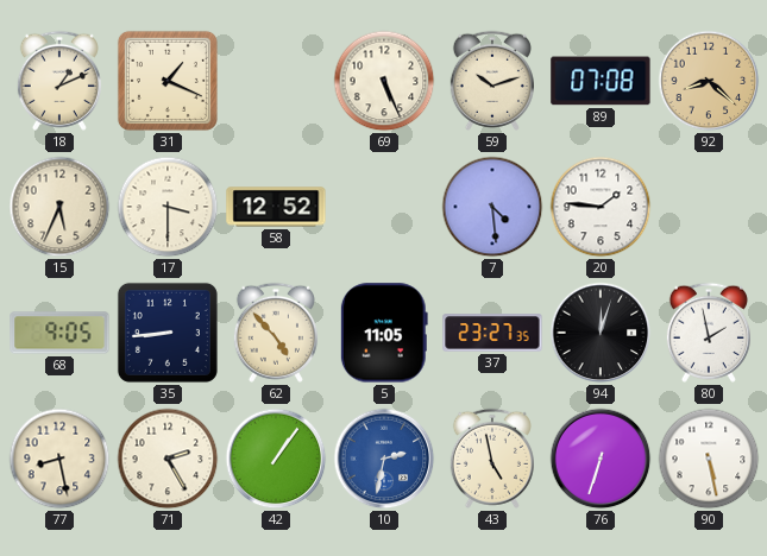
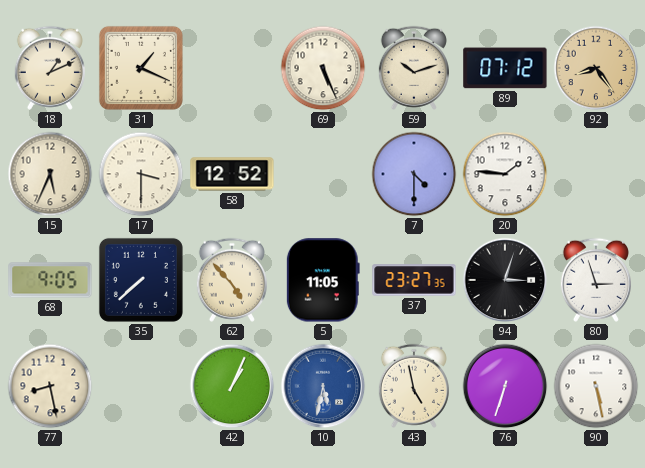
89: 07:08 -> 07:12
92: 8:22 -> 8:24
7: 4:29 -> 4:30
35: 8:44 -> 7:38
94: 12:03 -> 3:03
80: 1:58 -> 2:57
71: 2:25 -> none
42: 1:06 -> 1:04
10: 2:32 -> 5:32
